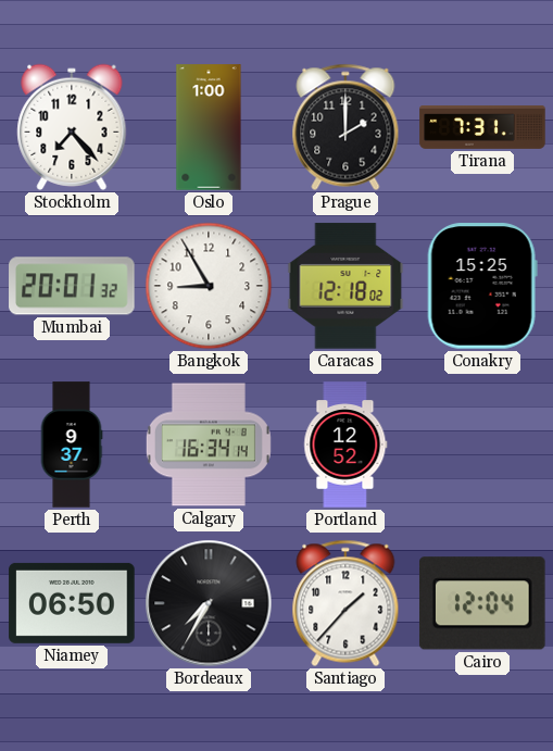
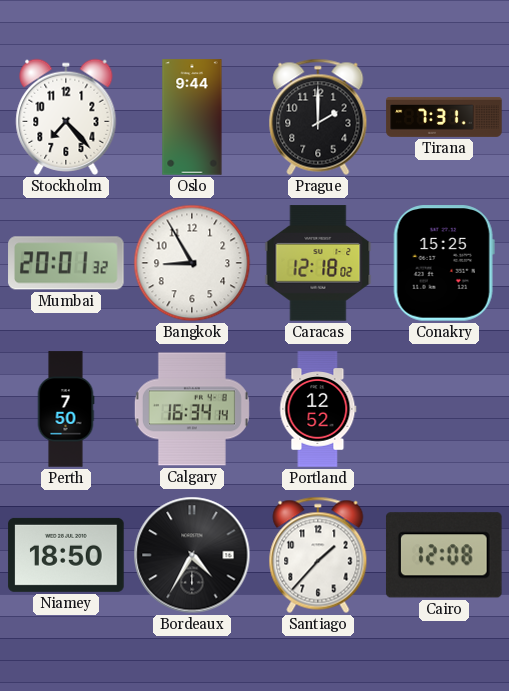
Oslo: 1:00 -> 9:44
Perth: 9:37 -> 7:50
Niamey: 06:50 -> 18:50
Bordeaux: 7:35 -> 4:35
Cairo: 12:04 -> 12:08
